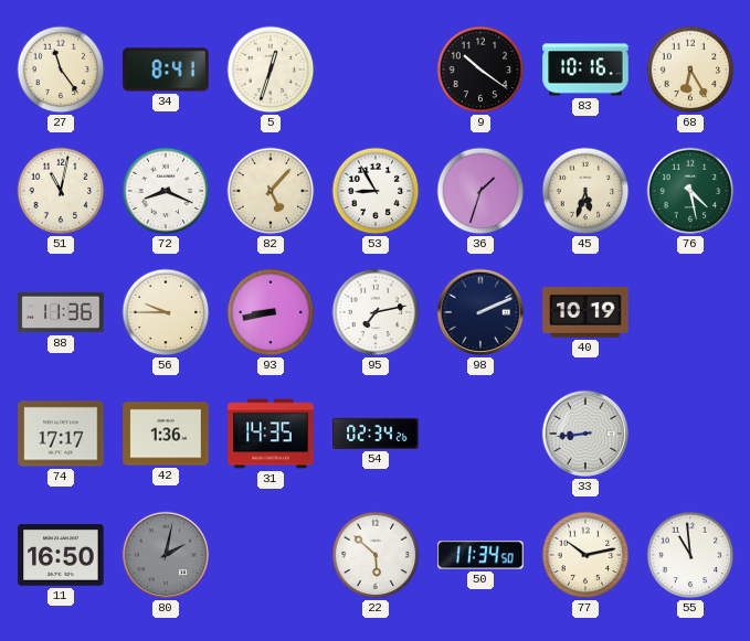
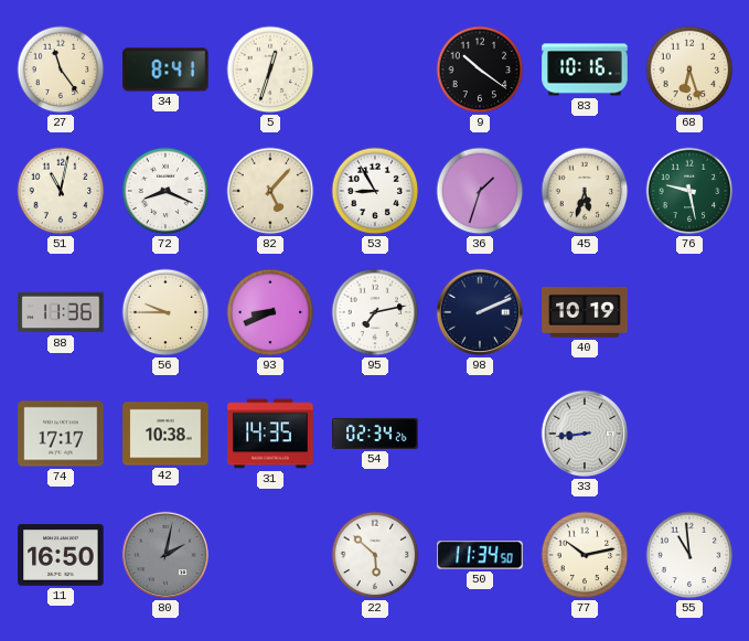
68: 6:25 -> 6:27
76: 4:28 -> 9:28
93: 8:43 -> 8:41
42: 1:36 -> 10:38
